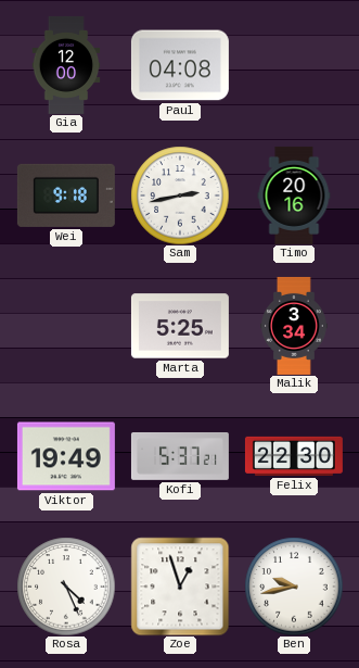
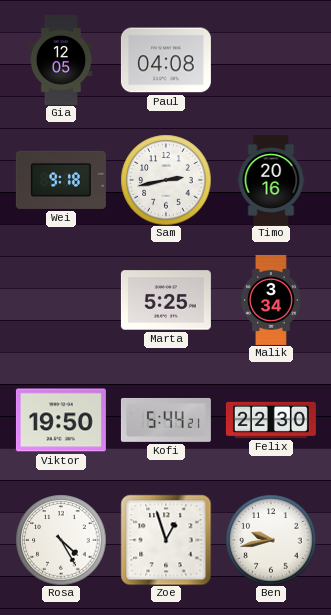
Gia: 12:00 -> 12:05
Viktor: 19:49 -> 19:50
Kofi: 5:37 -> 5:44
Rosa: 4:26 -> 4:25
